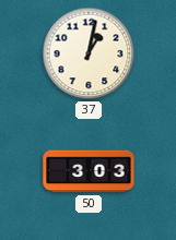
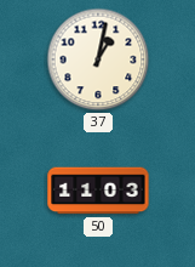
50: 3:03 -> 11:03
